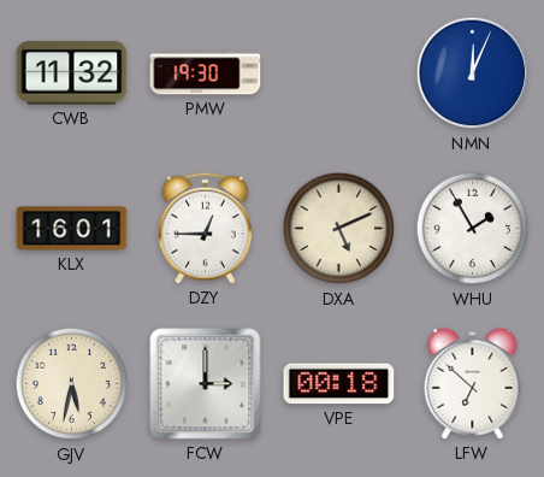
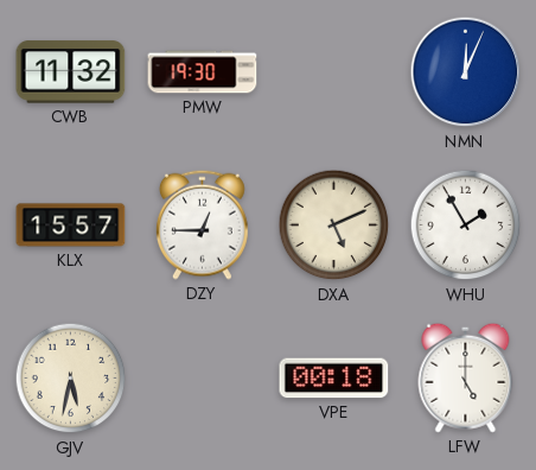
KLX: 16:01 -> 15:57
FCW: 3:00 -> none
LFW: 6:52 -> 5:00
